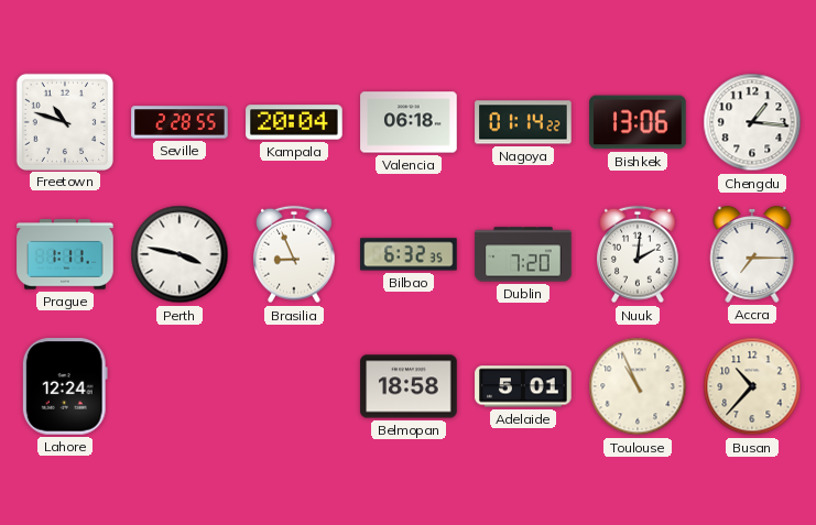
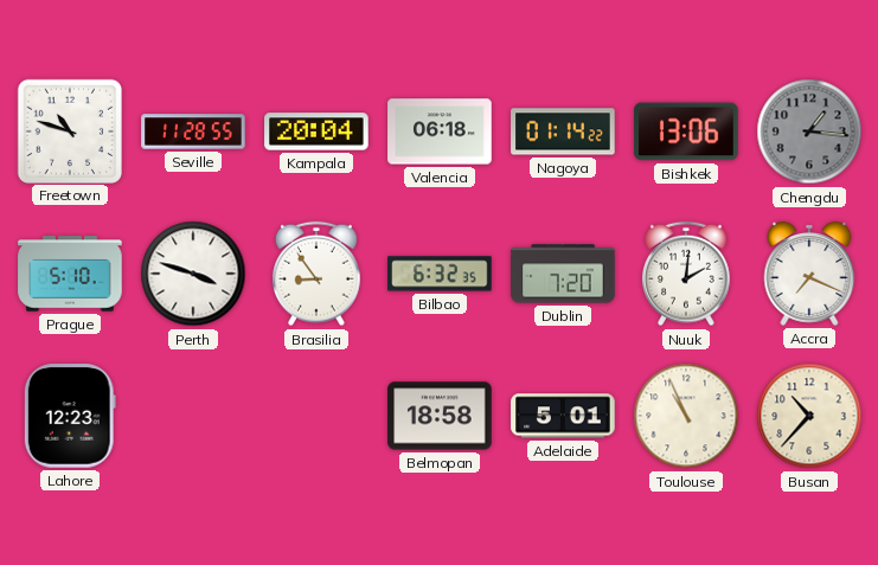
Seville: 2:28 -> 11:28
Chengdu dial: white -> grey
Prague: 1:11 -> 5:10
Perth: 3:47 -> 3:48
Brasilia: 8:56 -> 8:54
Accra: 7:15 -> 7:19
Lahore: 12:24 -> 12:23
